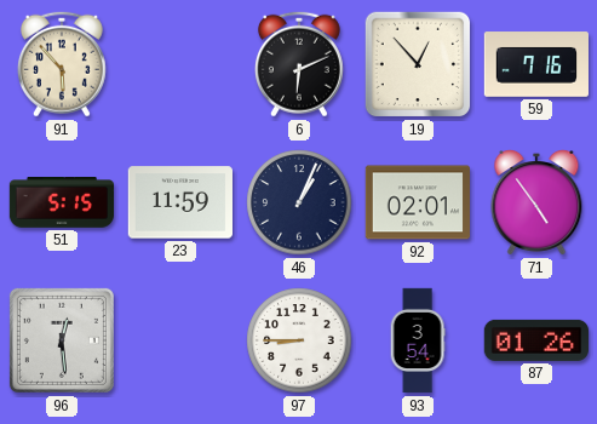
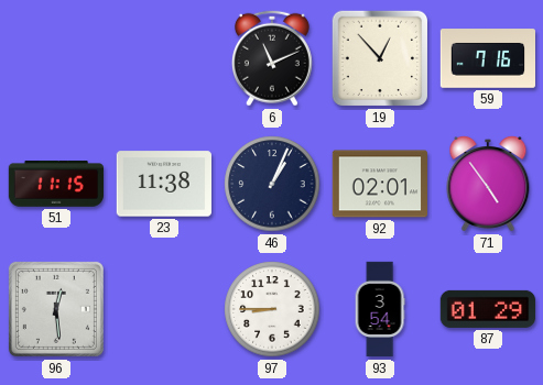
91: 5:53 -> none
6: 6:11 -> 11:11
51: 5:15 -> 11:15
23: 11:59 -> 11:38
87: 01:26 -> 01:29
